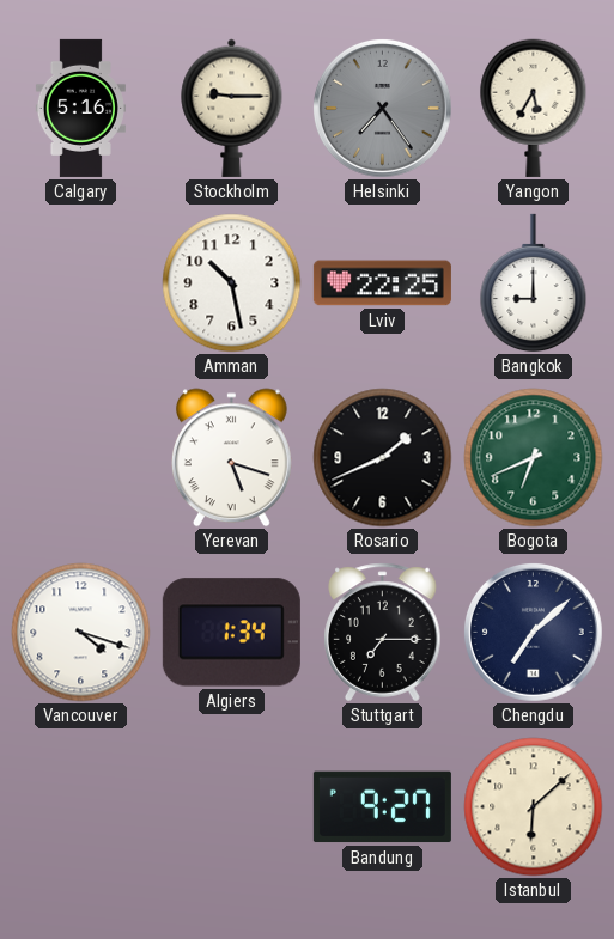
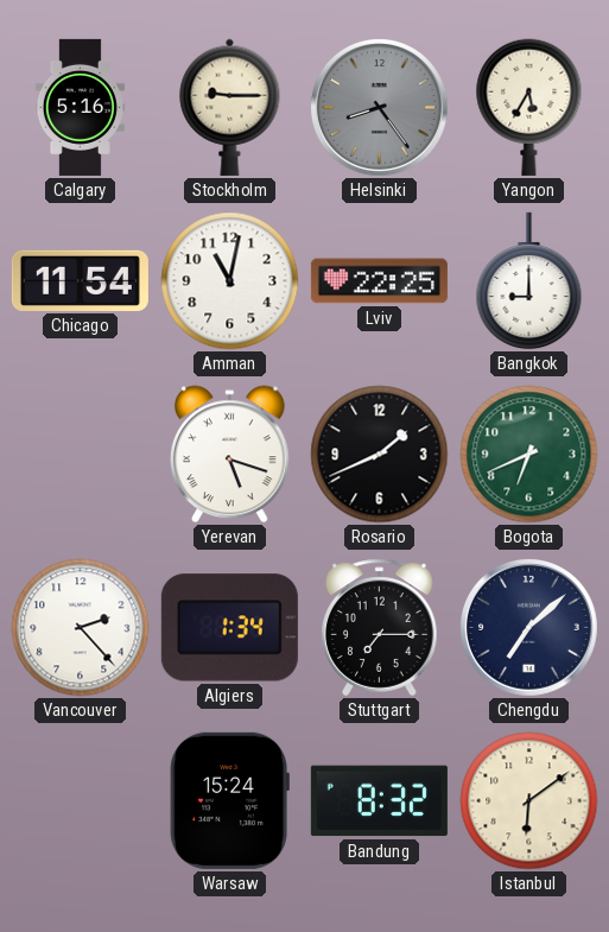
Helsinki: 7:24 -> 8:24
Chicago: none -> 11:54
Amman: 10:28 -> 11:02
Vancouver: 4:18 -> 2:23
Warsaw: none -> 15:24
Bandung: 9:27 -> 8:32
Istanbul: 6:08 -> 6:09
